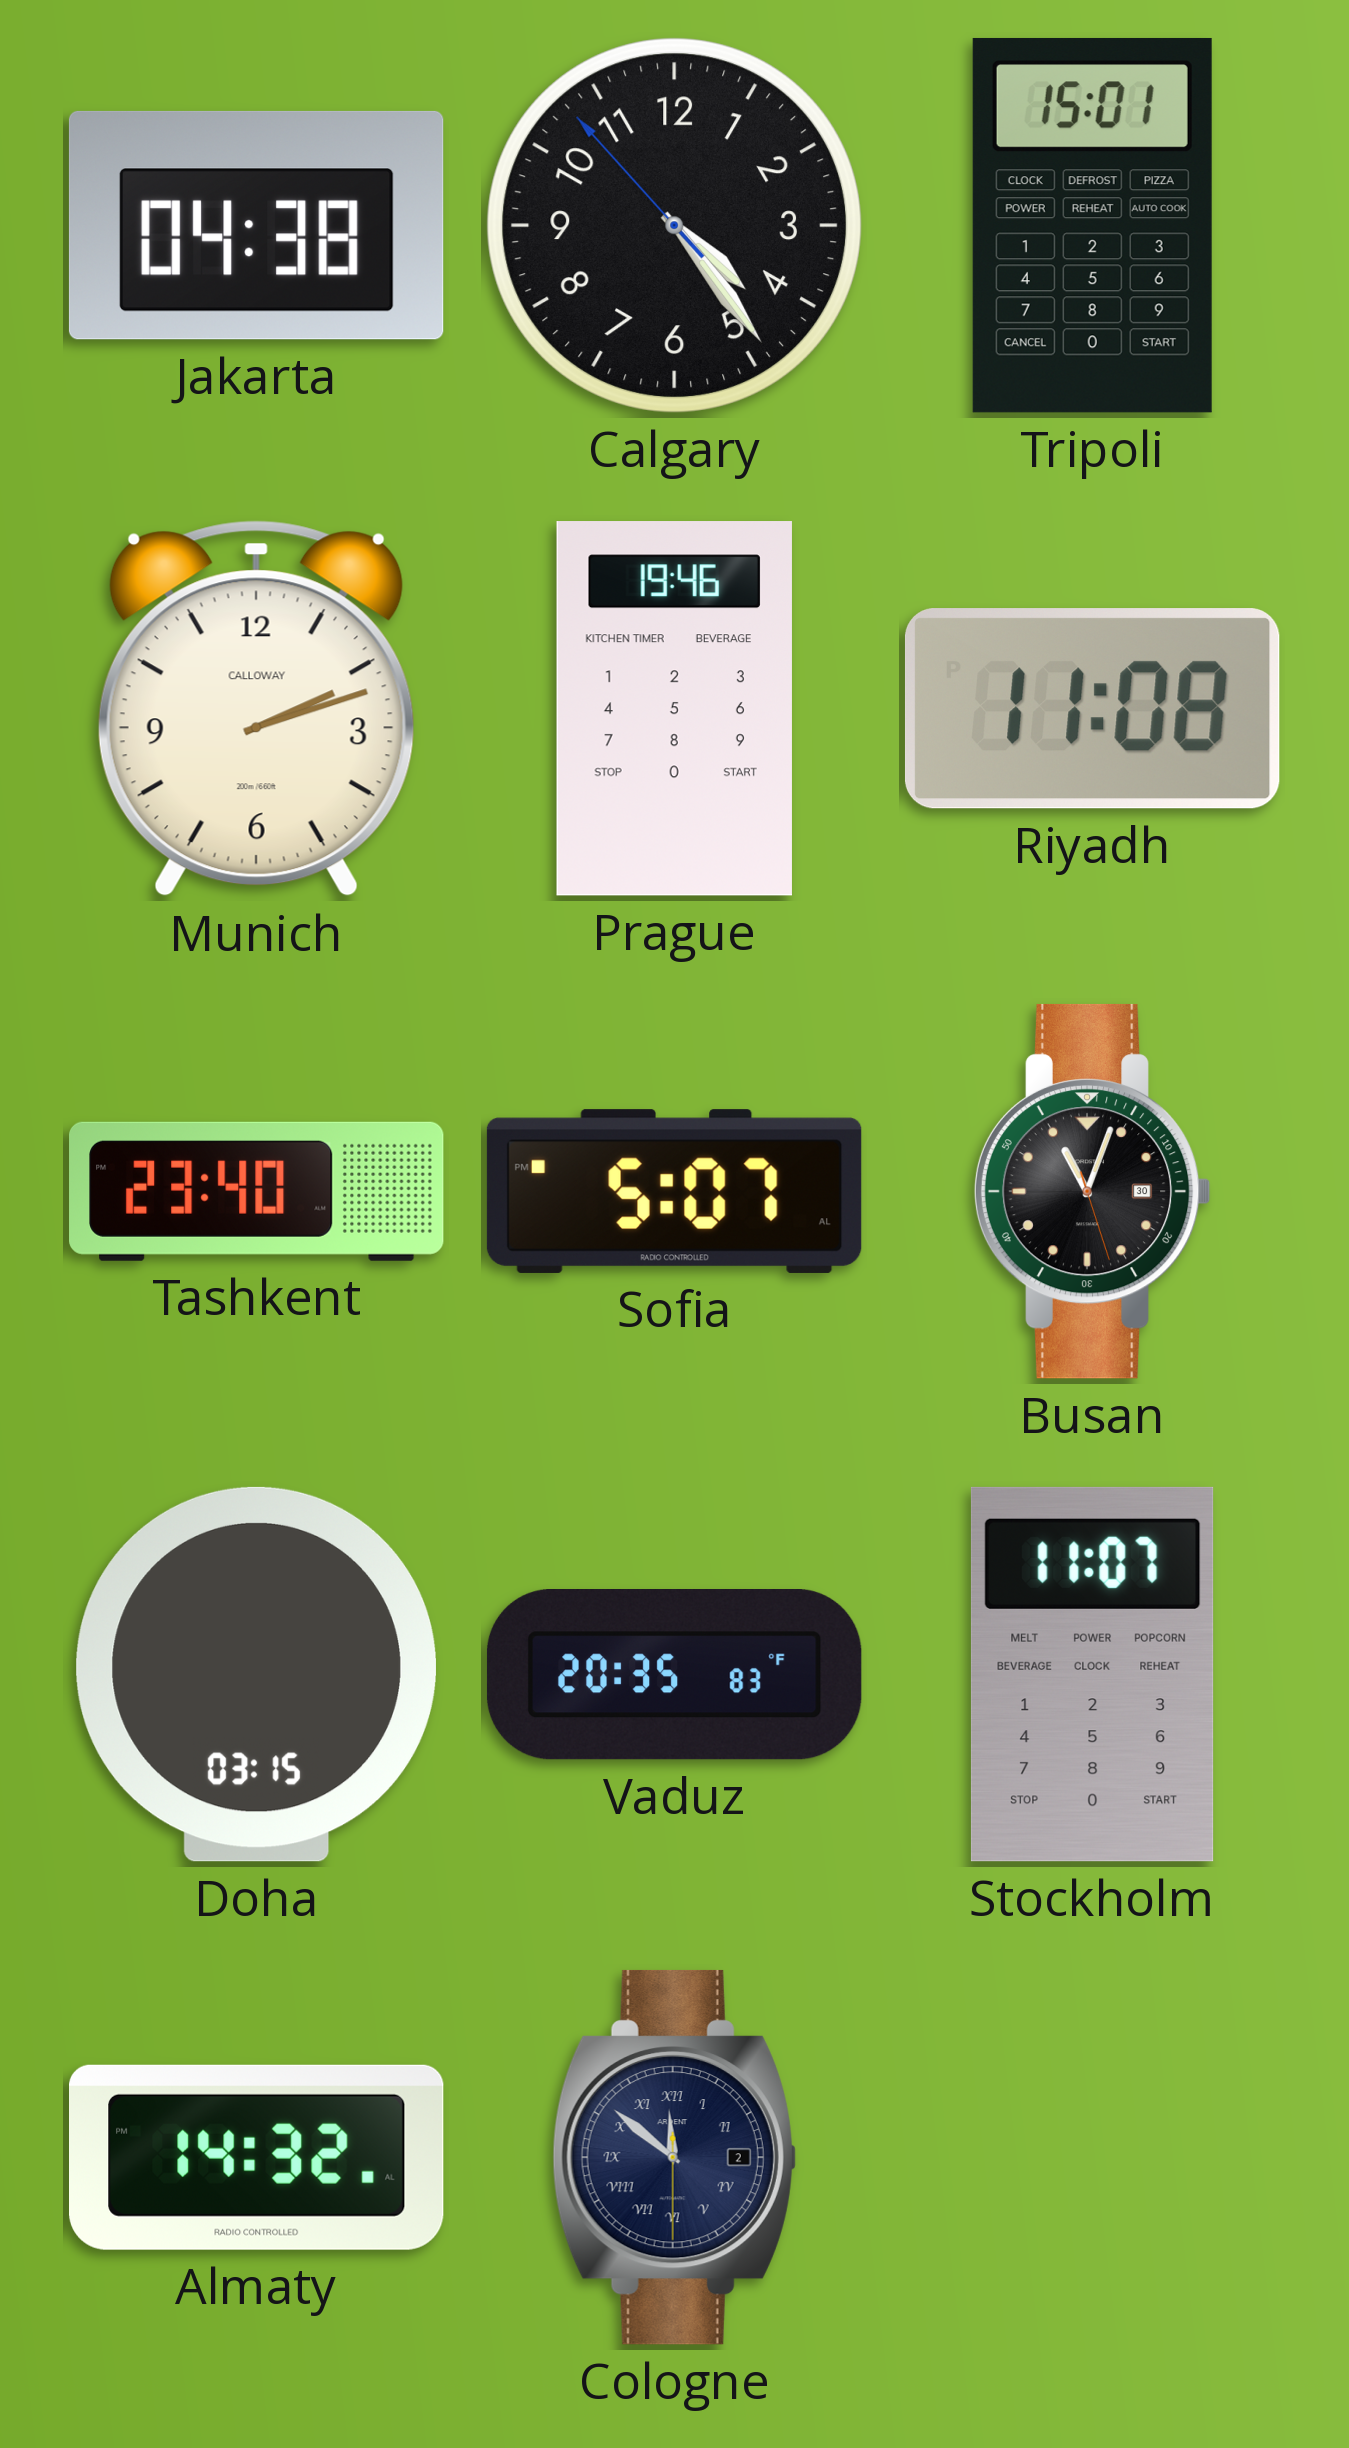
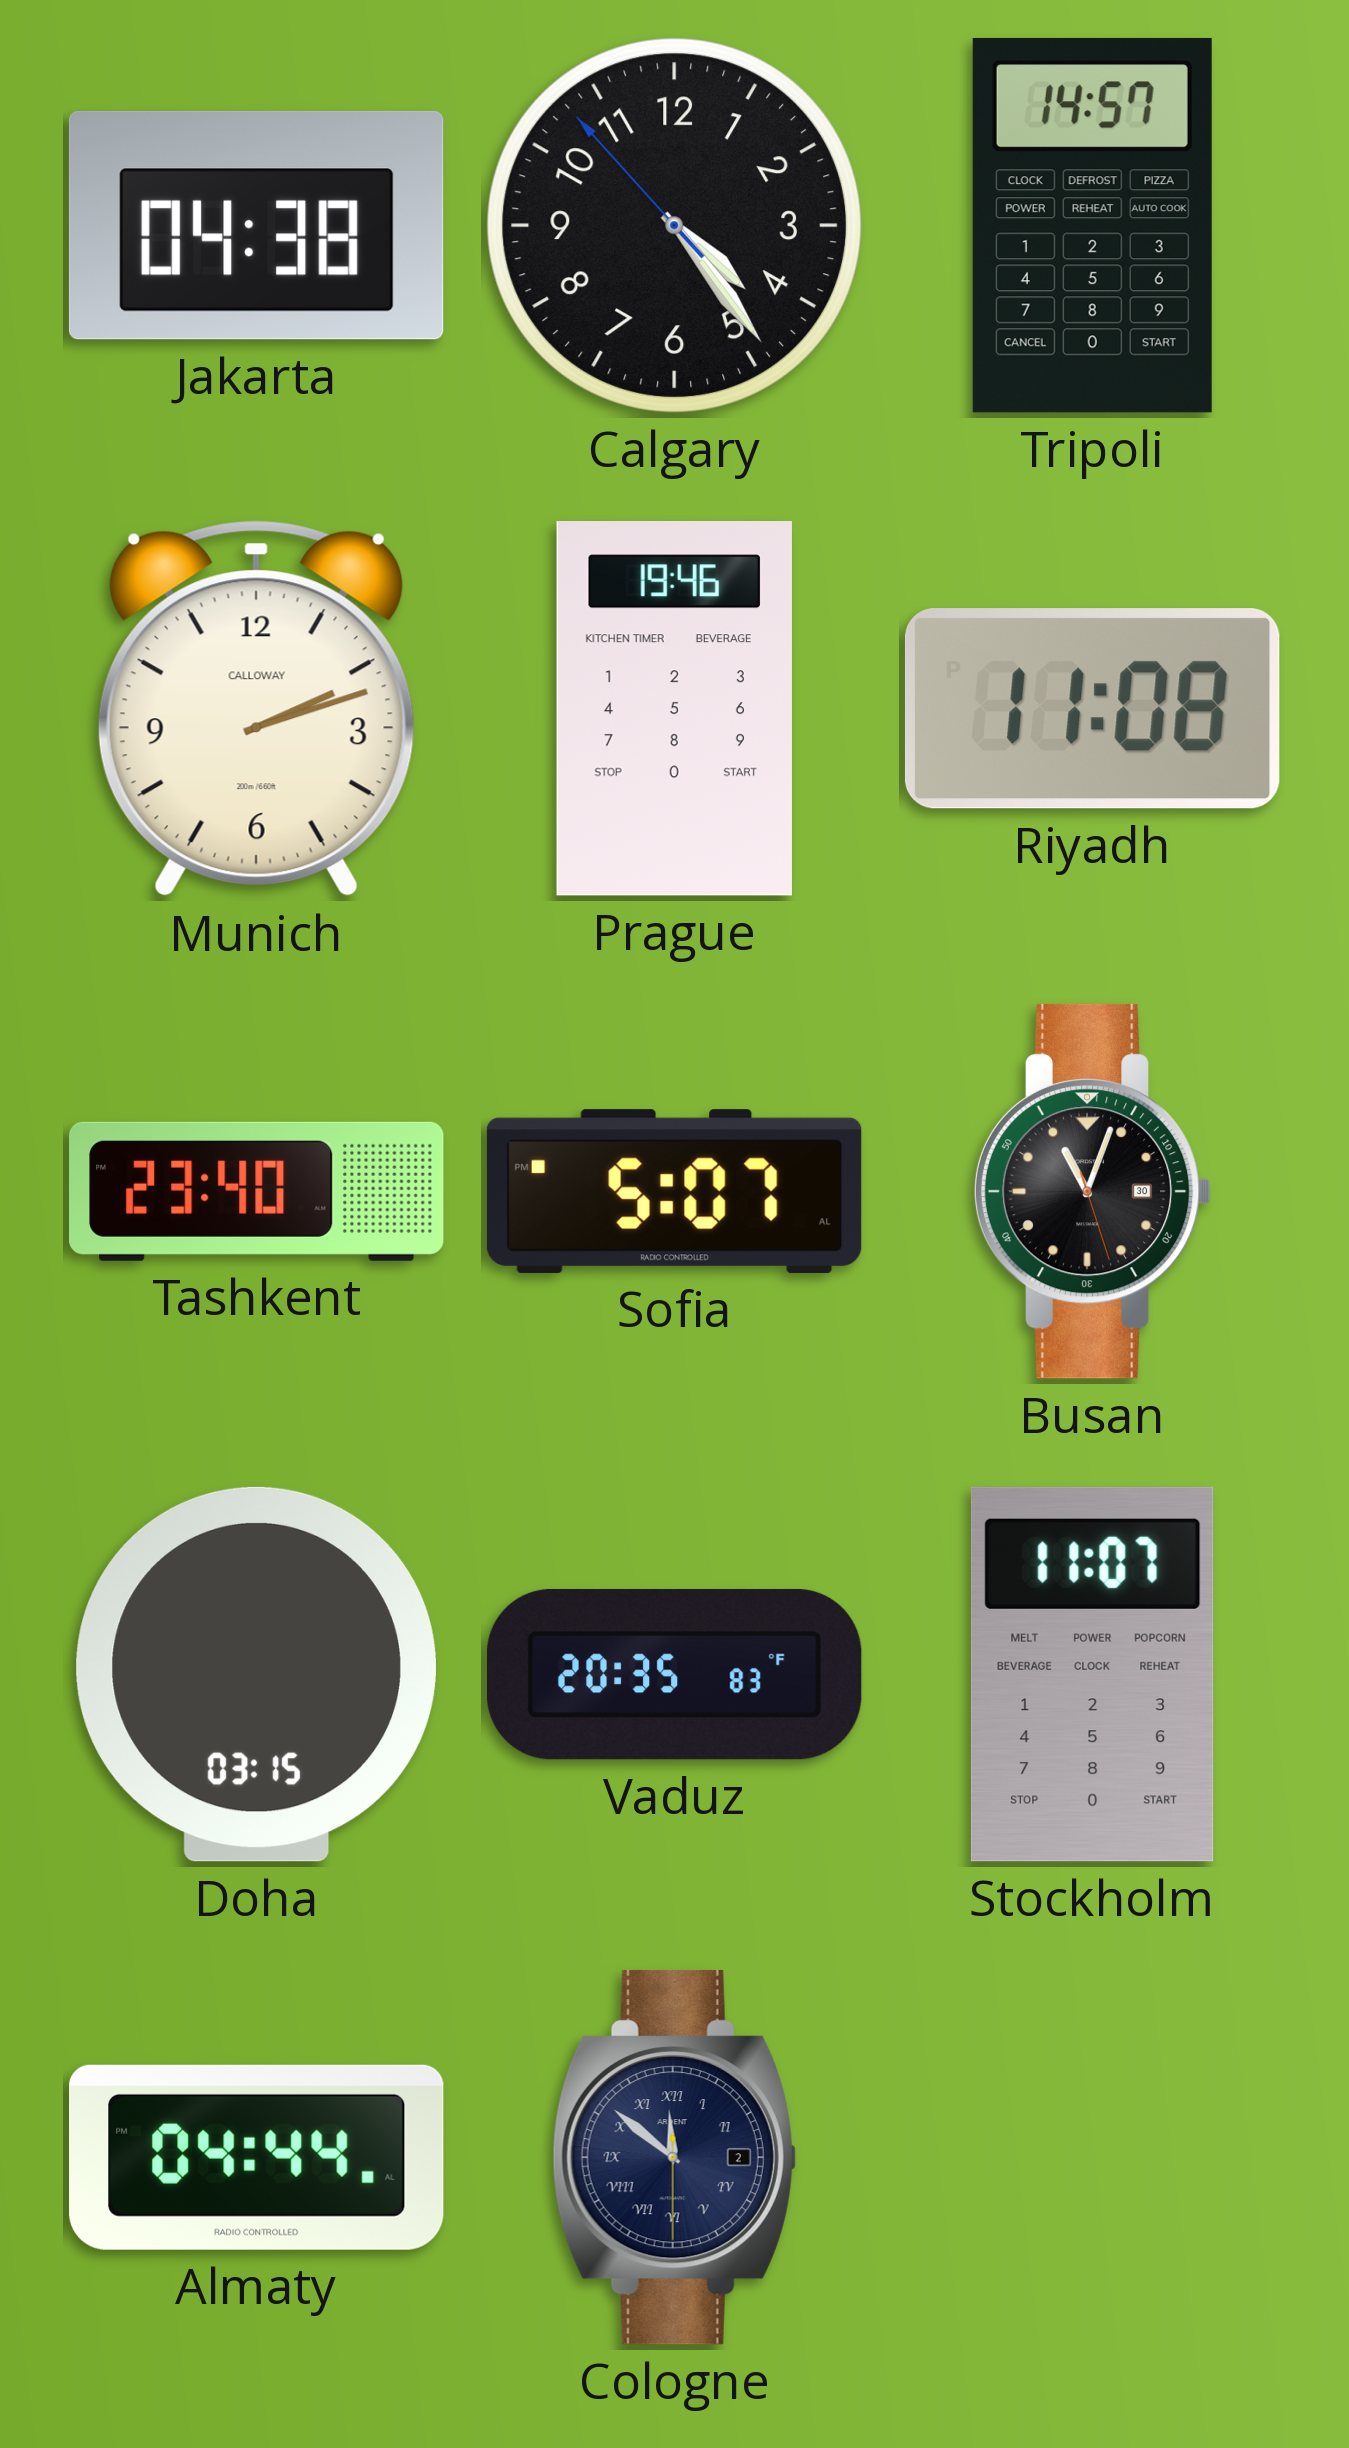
Tripoli: 15:01 -> 14:57
Almaty: 14:32 -> 04:44
